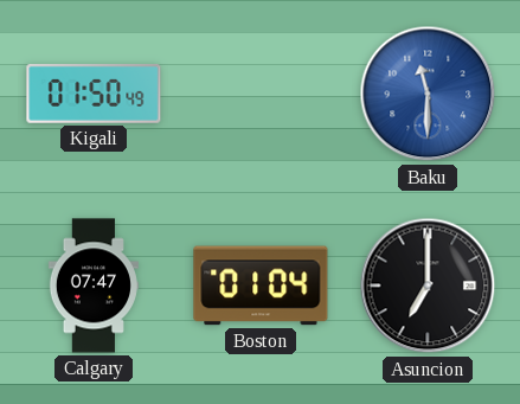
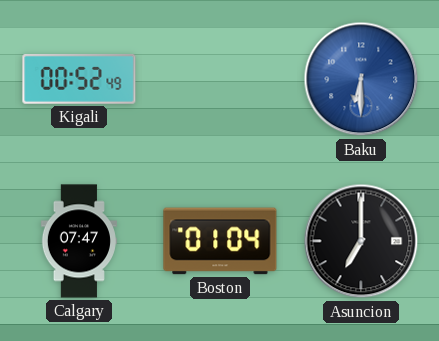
Kigali: 01:50 -> 00:52
Baku: 11:30 -> 6:30
